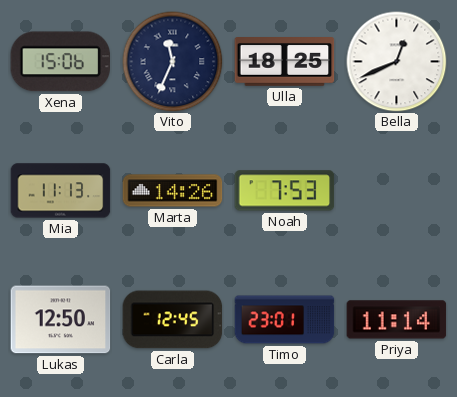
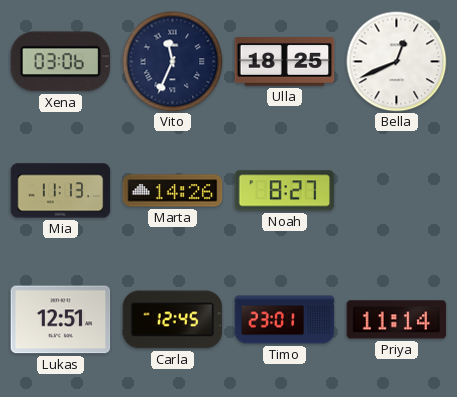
Xena: 15:06 -> 03:06
Noah: 7:53 -> 8:27
Lukas: 12:50 -> 12:51
